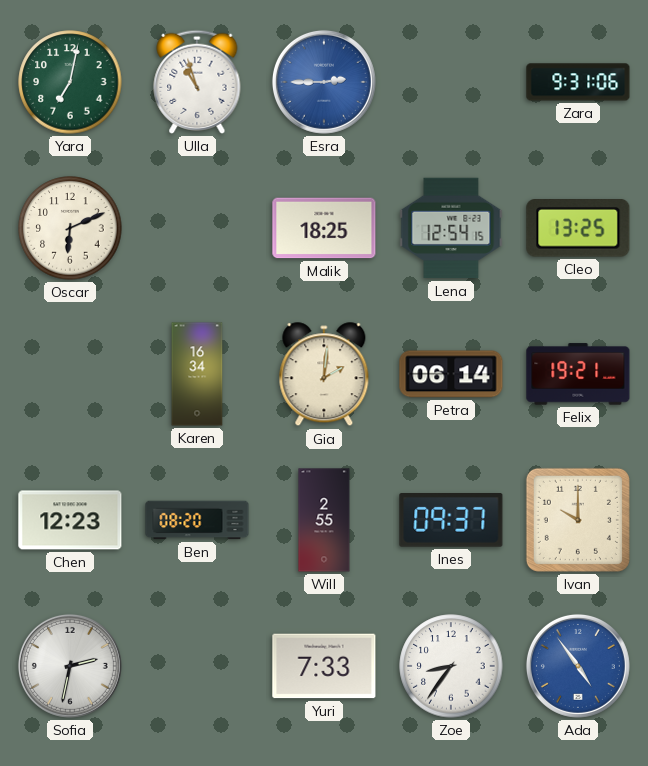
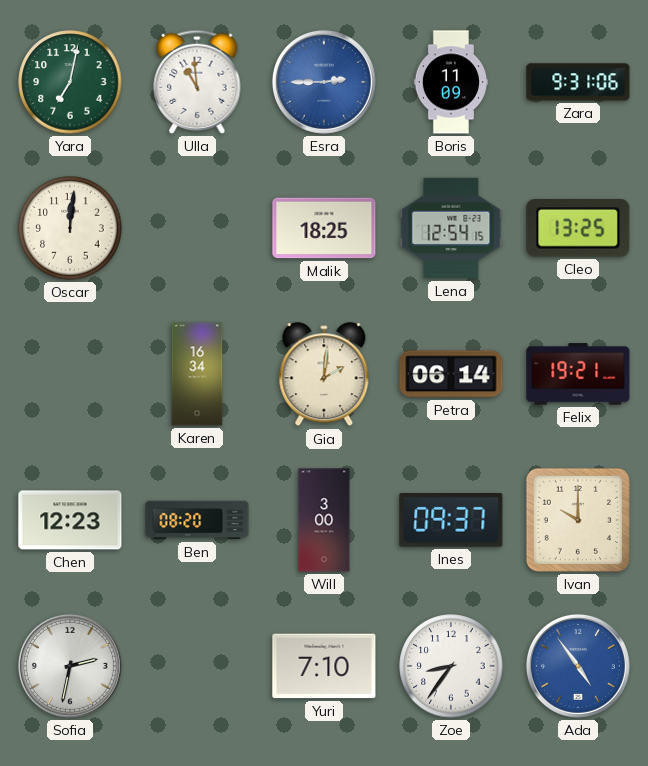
Ulla: 10:57 -> 10:59
Boris: none -> 11:09
Oscar: 6:11 -> 12:01
Will: 2:55 -> 3:00
Yuri: 7:33 -> 7:10
